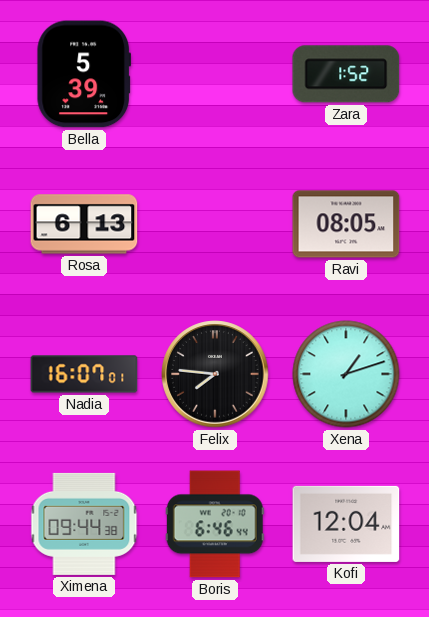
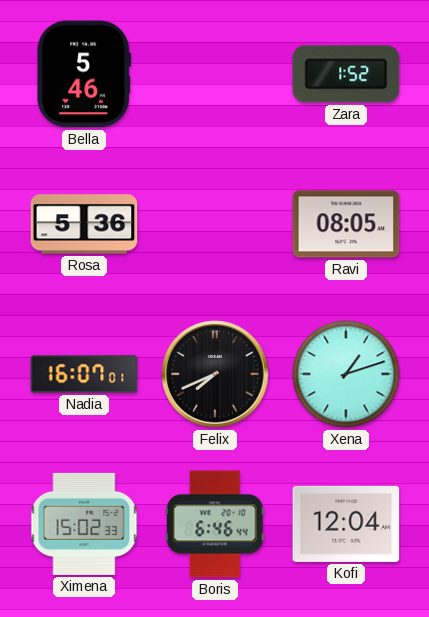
Bella: 5:39 -> 5:46
Rosa: 6:13 -> 5:36
Felix: 7:46 -> 7:41
Ximena: 09:44 -> 15:02
